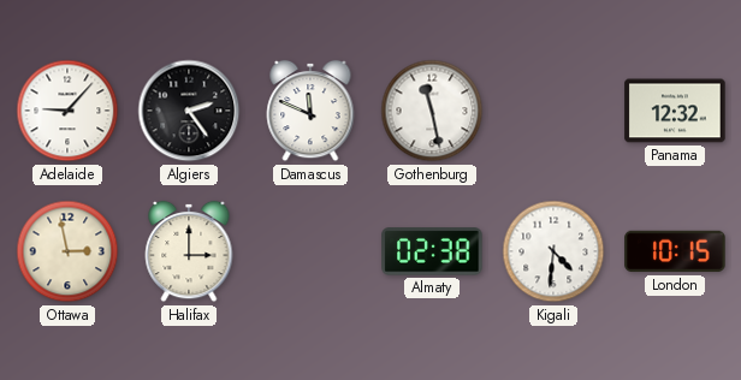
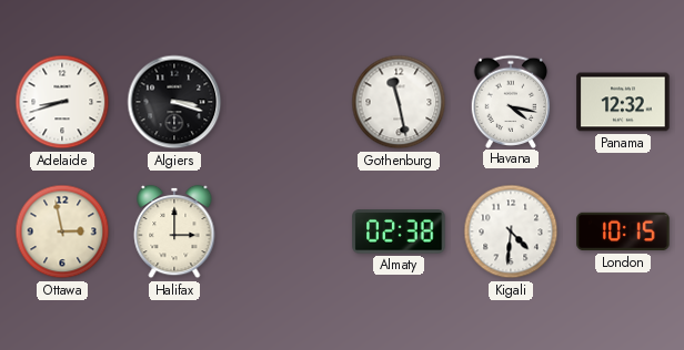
Adelaide: 9:07 -> 8:42
Algiers: 2:24 -> 3:18
Damascus: 11:49 -> none
Havana: none -> 4:17
